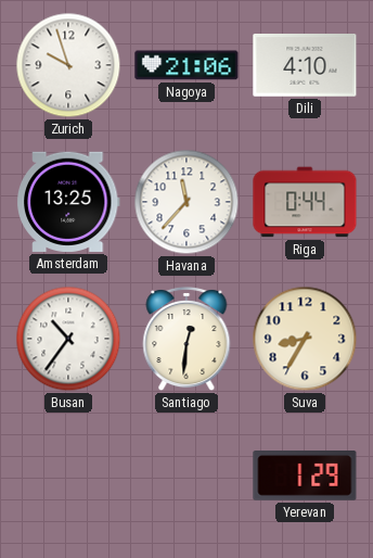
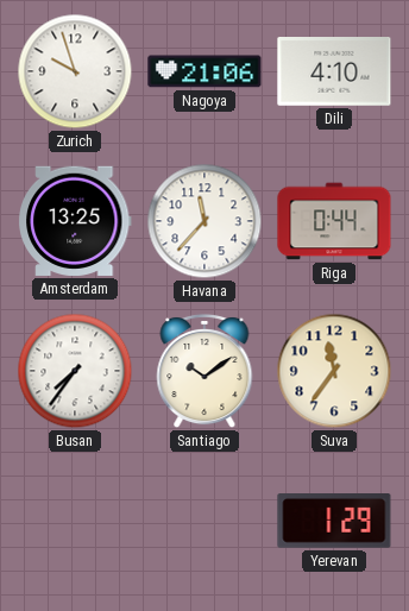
Busan: 10:36 -> 7:36
Santiago: 12:31 -> 10:09
Suva: 8:35 -> 11:36
